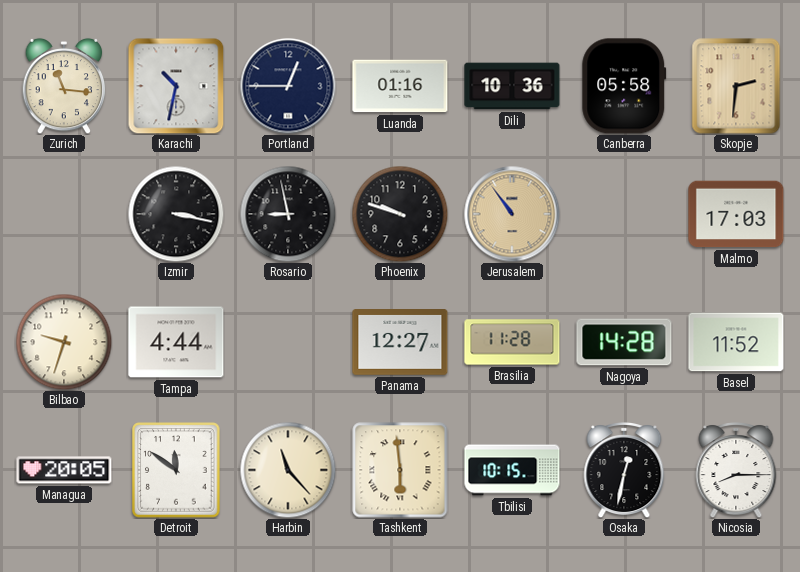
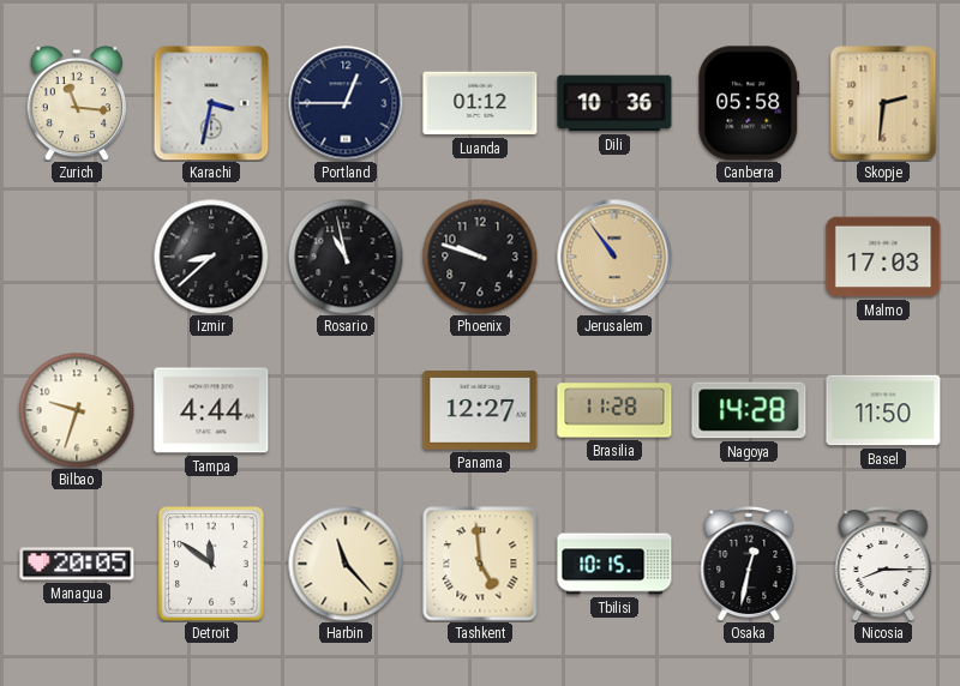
Karachi: 10:32 -> 3:32
Luanda: 01:16 -> 01:12
Izmir: 3:17 -> 8:38
Rosario: 8:58 -> 10:58
Basel: 11:52 -> 11:50
Tashkent: 5:59 -> 4:59
